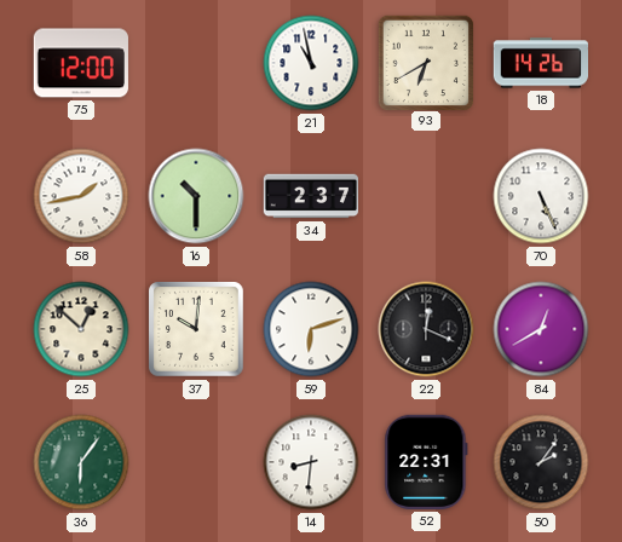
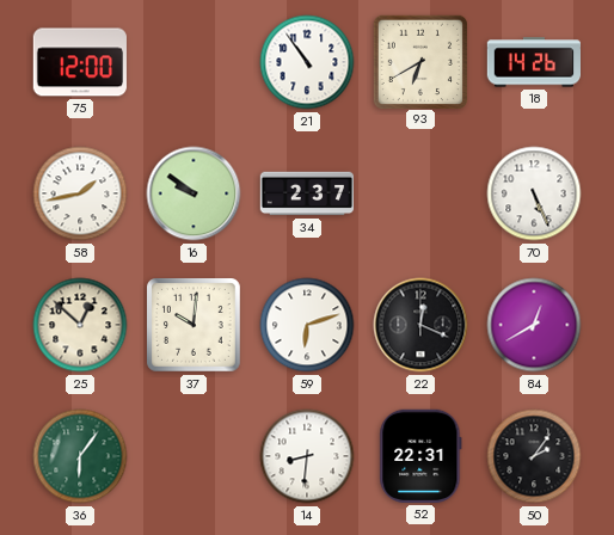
21: 10:58 -> 10:54
16: 10:30 -> 9:51
